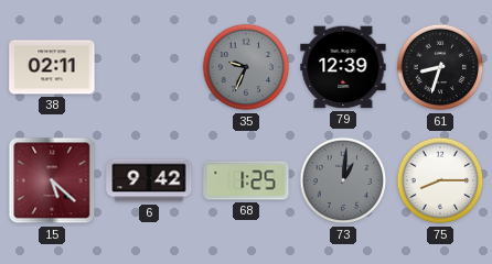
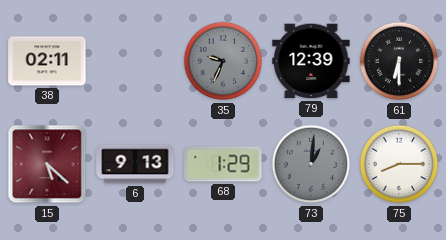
61: 8:33 -> 6:30
6: 9:42 -> 9:13
68: 1:25 -> 1:29
